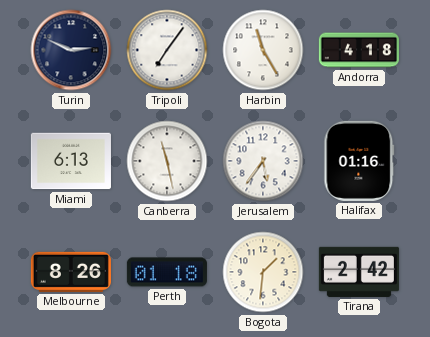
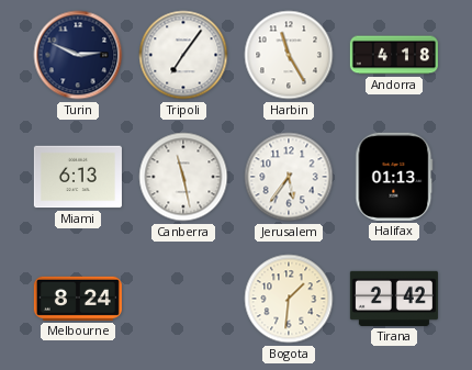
Halifax: 01:16 -> 01:13
Melbourne: 8:26 -> 8:24
Perth: 01:18 -> none
